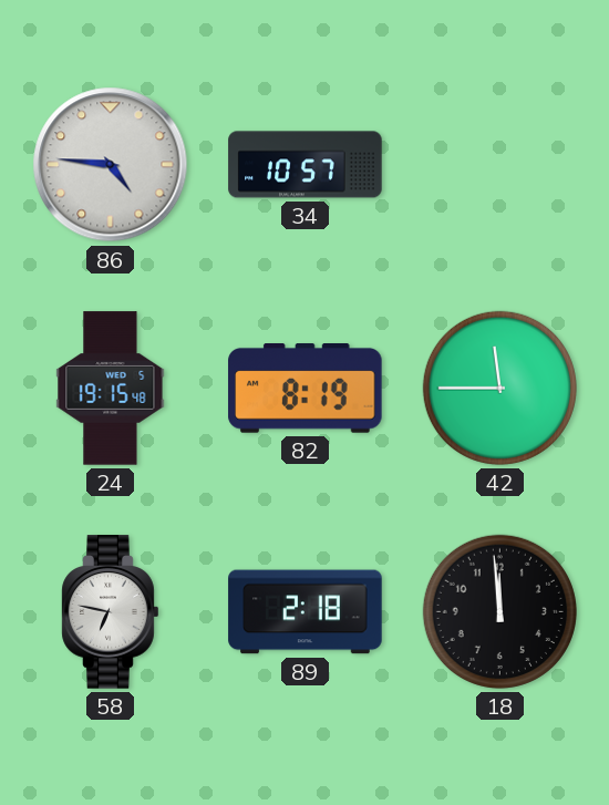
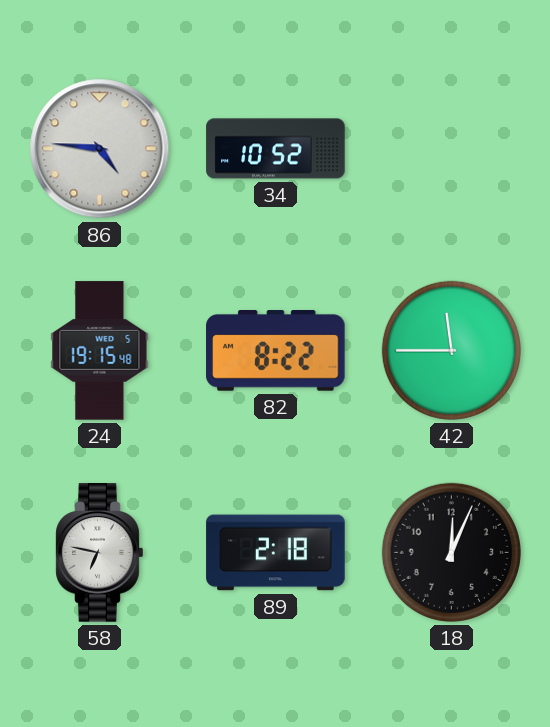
34: 10:57 -> 10:52
82: 8:19 -> 8:22
18: 11:59 -> 12:04
